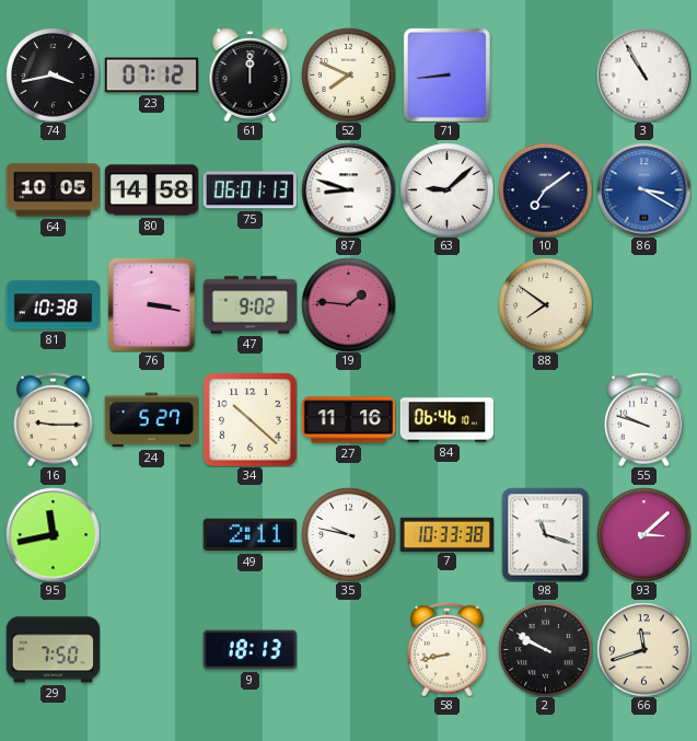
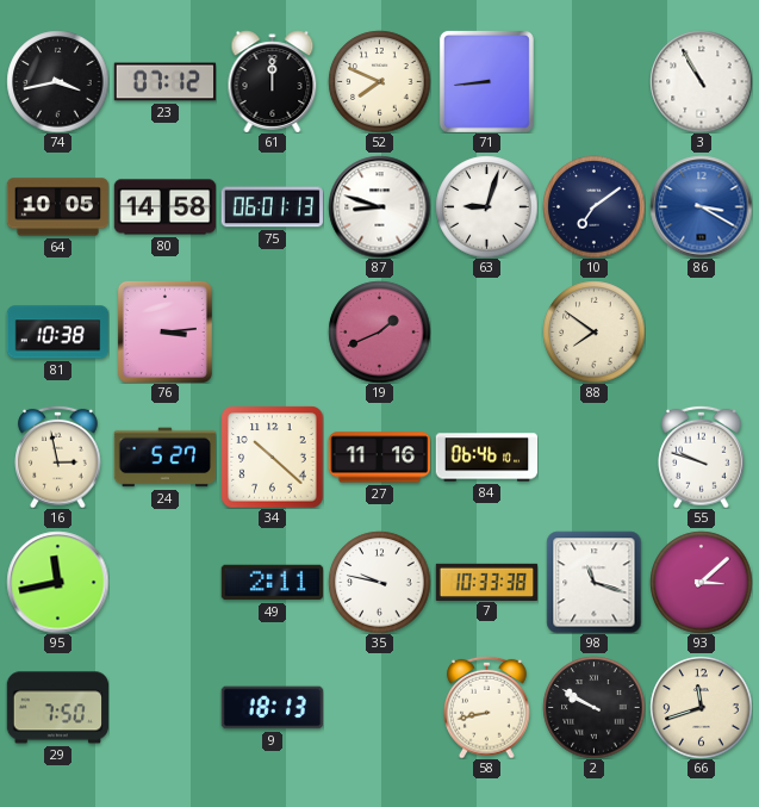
63: 9:08 -> 9:03
76: 3:17 -> 3:14
47: 9:02 -> none
19: 1:46 -> 1:41
16: 9:15 -> 2:58
